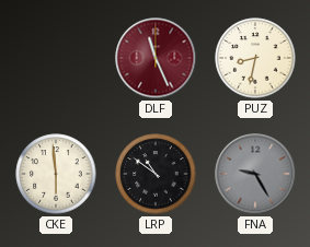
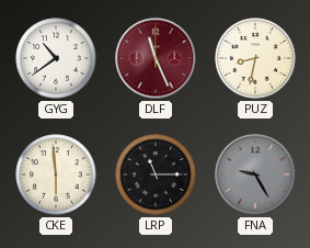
GYG: none -> 10:39
LRP: 10:51 -> 11:15
